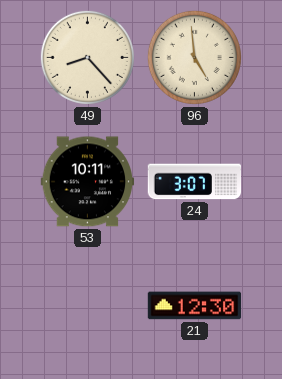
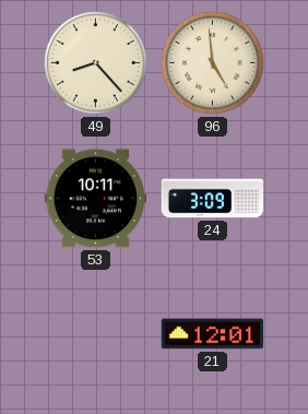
24: 3:07 -> 3:09
21: 12:30 -> 12:01
